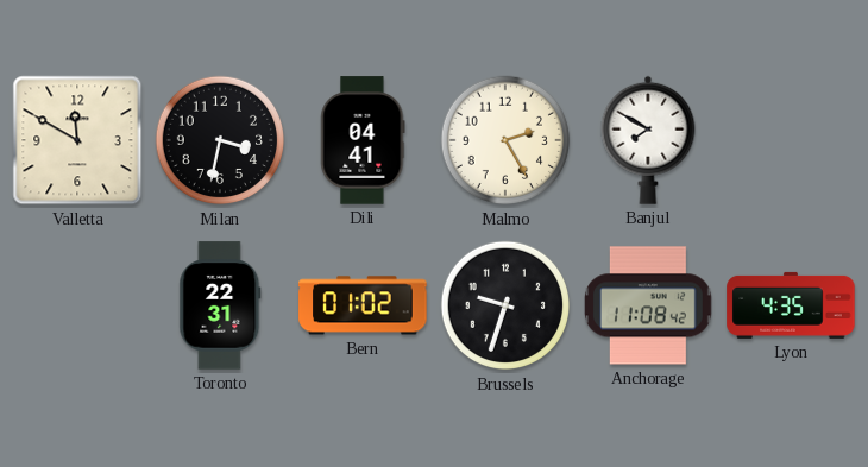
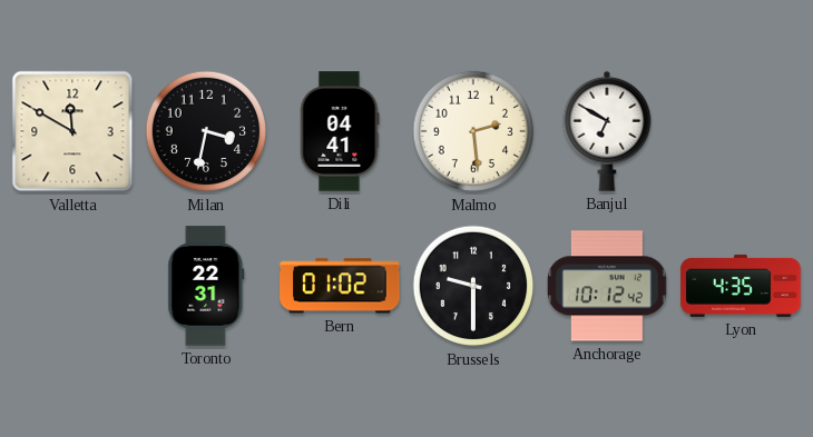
Malmo: 2:25 -> 2:29
Banjul: 7:50 -> 6:50
Brussels: 9:33 -> 9:30
Anchorage: 11:08 -> 10:12
